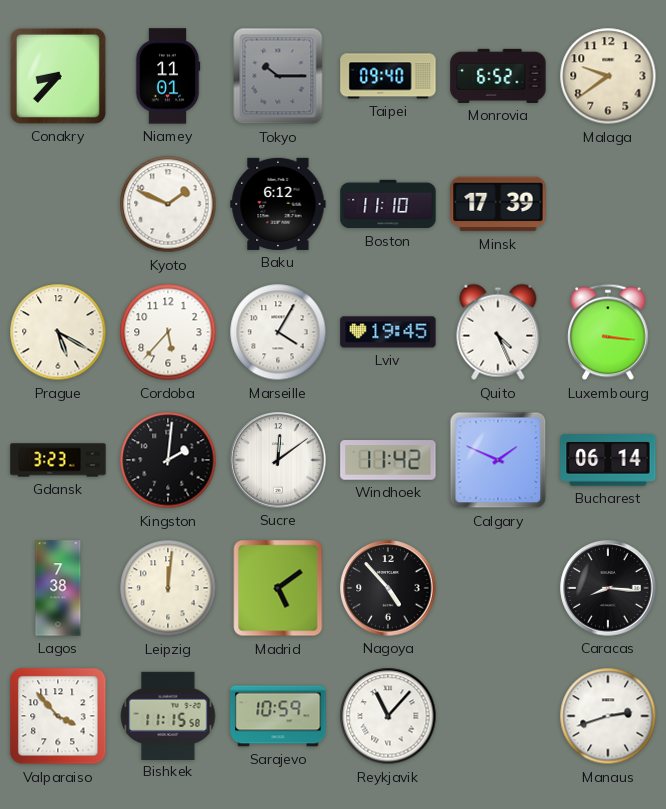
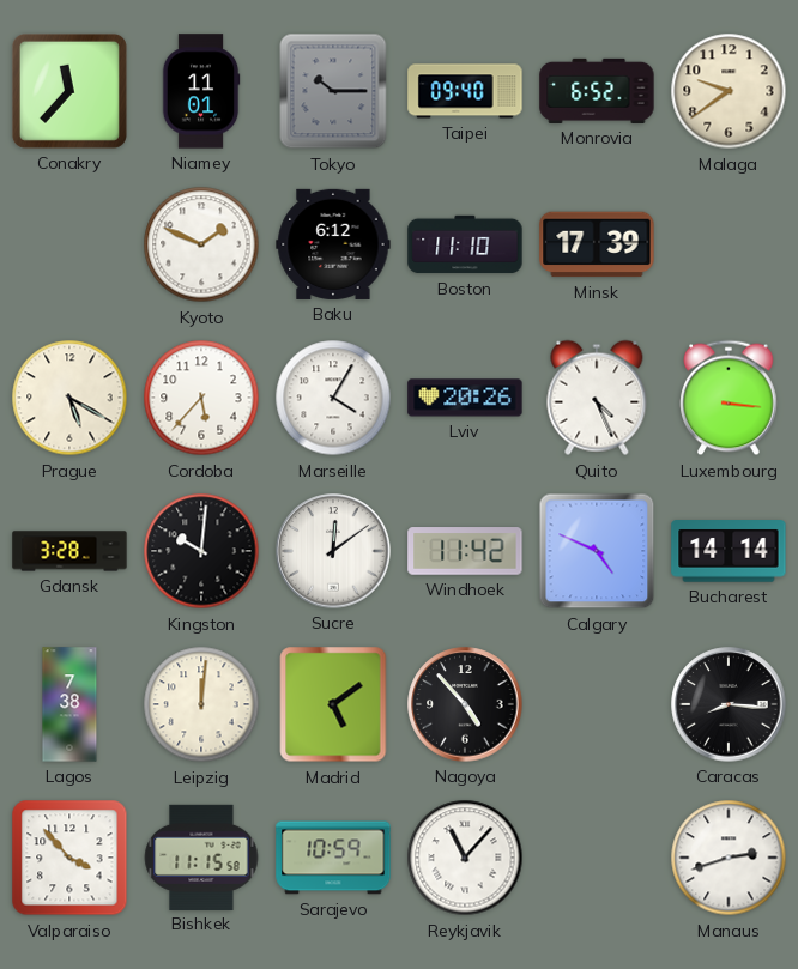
Conakry: 8:37 -> 11:37
Lviv: 19:45 -> 20:26
Gdansk: 3:23 -> 3:28
Kingston: 2:01 -> 10:01
Calgary: 1:49 -> 4:49
Bucharest: 06:14 -> 14:14
